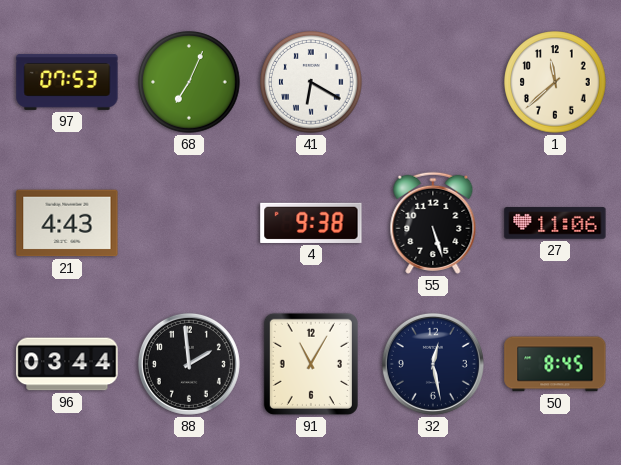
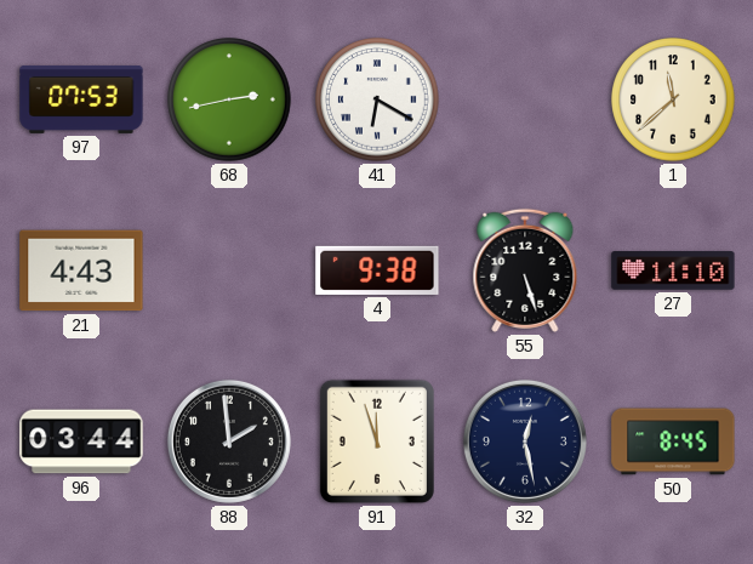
68: 7:04 -> 2:43
27: 11:06 -> 11:10
91: 11:05 -> 11:57
